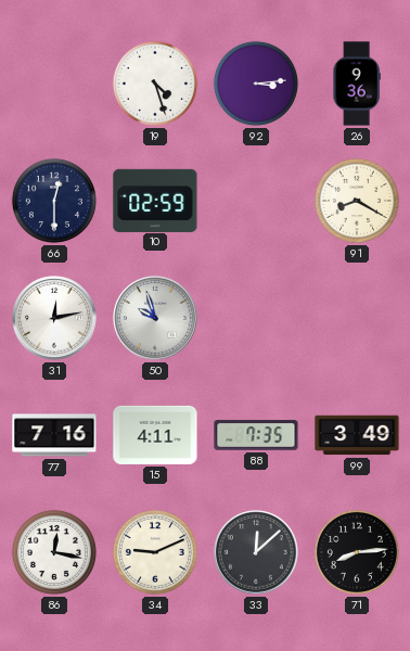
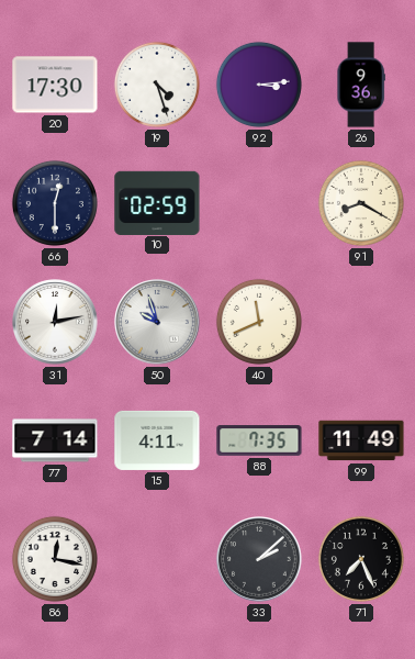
20: none -> 17:30
40: none -> 11:41
77: 7:16 -> 7:14
99: 3:49 -> 11:49
34: 9:11 -> none
33: 12:08 -> 2:08
71: 8:14 -> 7:26
